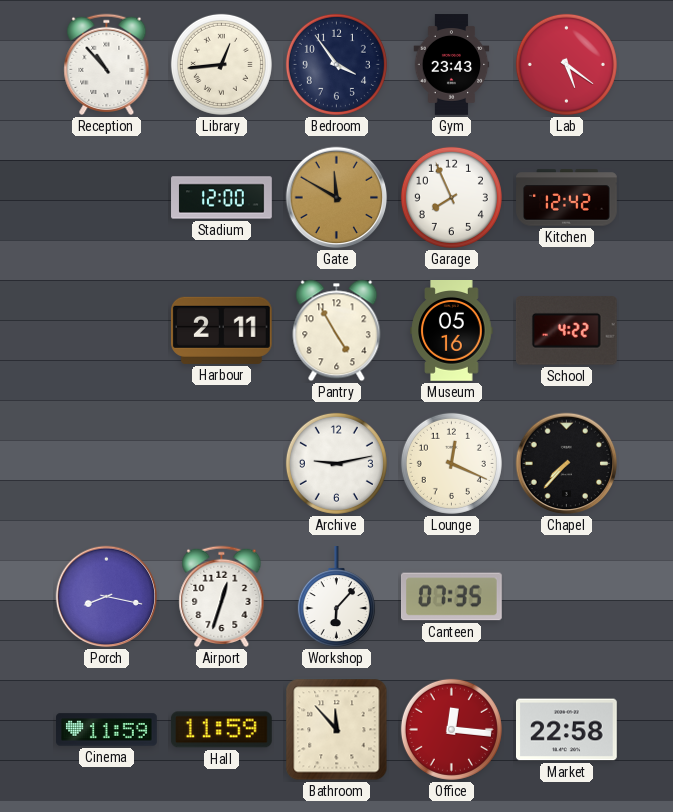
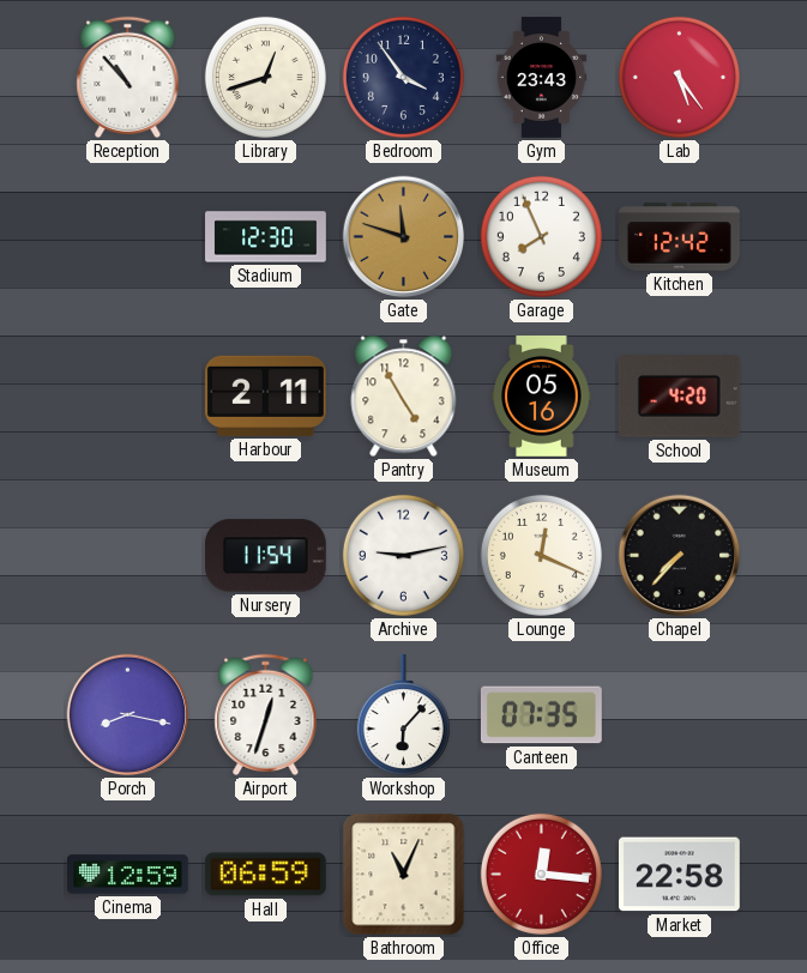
Library: 12:44 -> 12:42
Lab: 5:21 -> 5:24
Stadium: 12:00 -> 12:30
Gate: 11:50 -> 11:48
School: 4:22 -> 4:20
Nursery: none -> 11:54
Cinema: 11:59 -> 12:59
Hall: 11:59 -> 06:59
Bathroom: 11:53 -> 11:04
